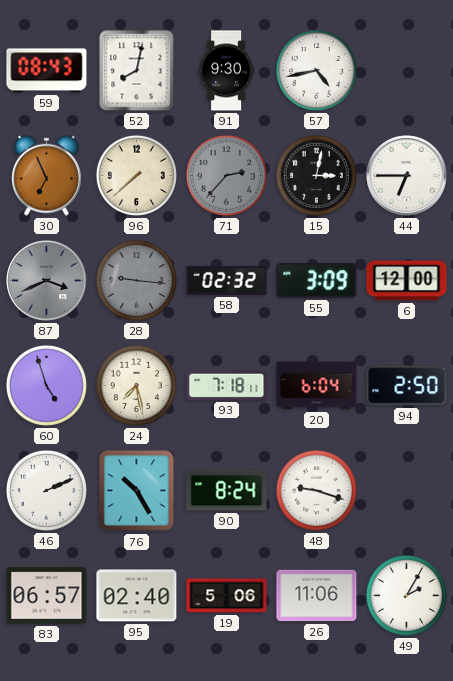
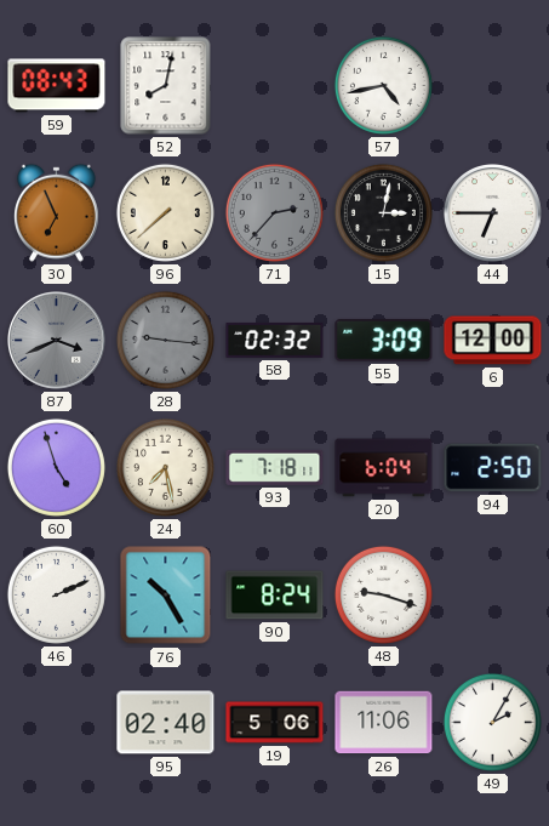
91: 9:30 -> none
83: 06:57 -> none
